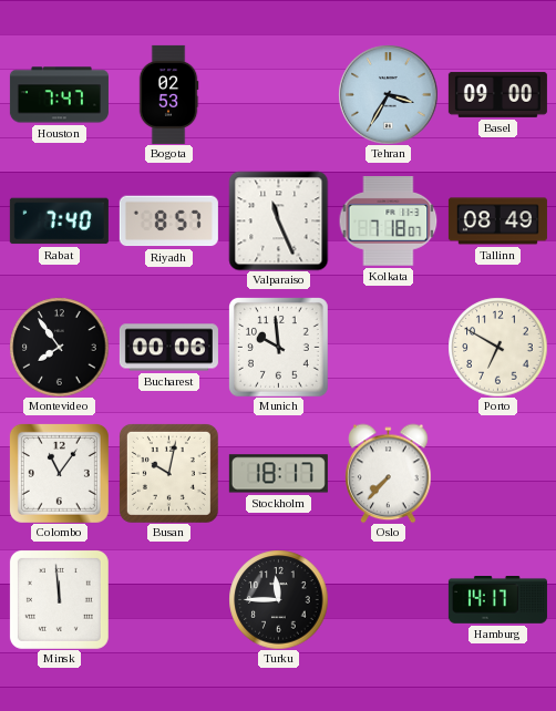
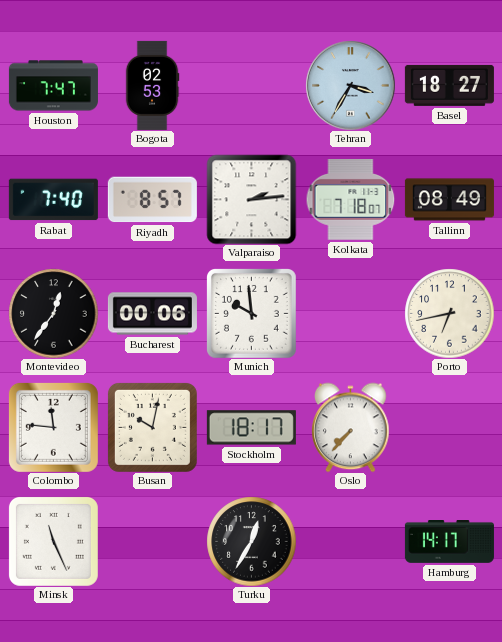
Basel: 09:00 -> 18:27
Valparaiso: 11:26 -> 2:14
Montevideo: 7:54 -> 12:36
Porto: 6:50 -> 6:43
Colombo: 11:06 -> 11:46
Minsk: 11:59 -> 11:26
Turku: 11:45 -> 12:35
